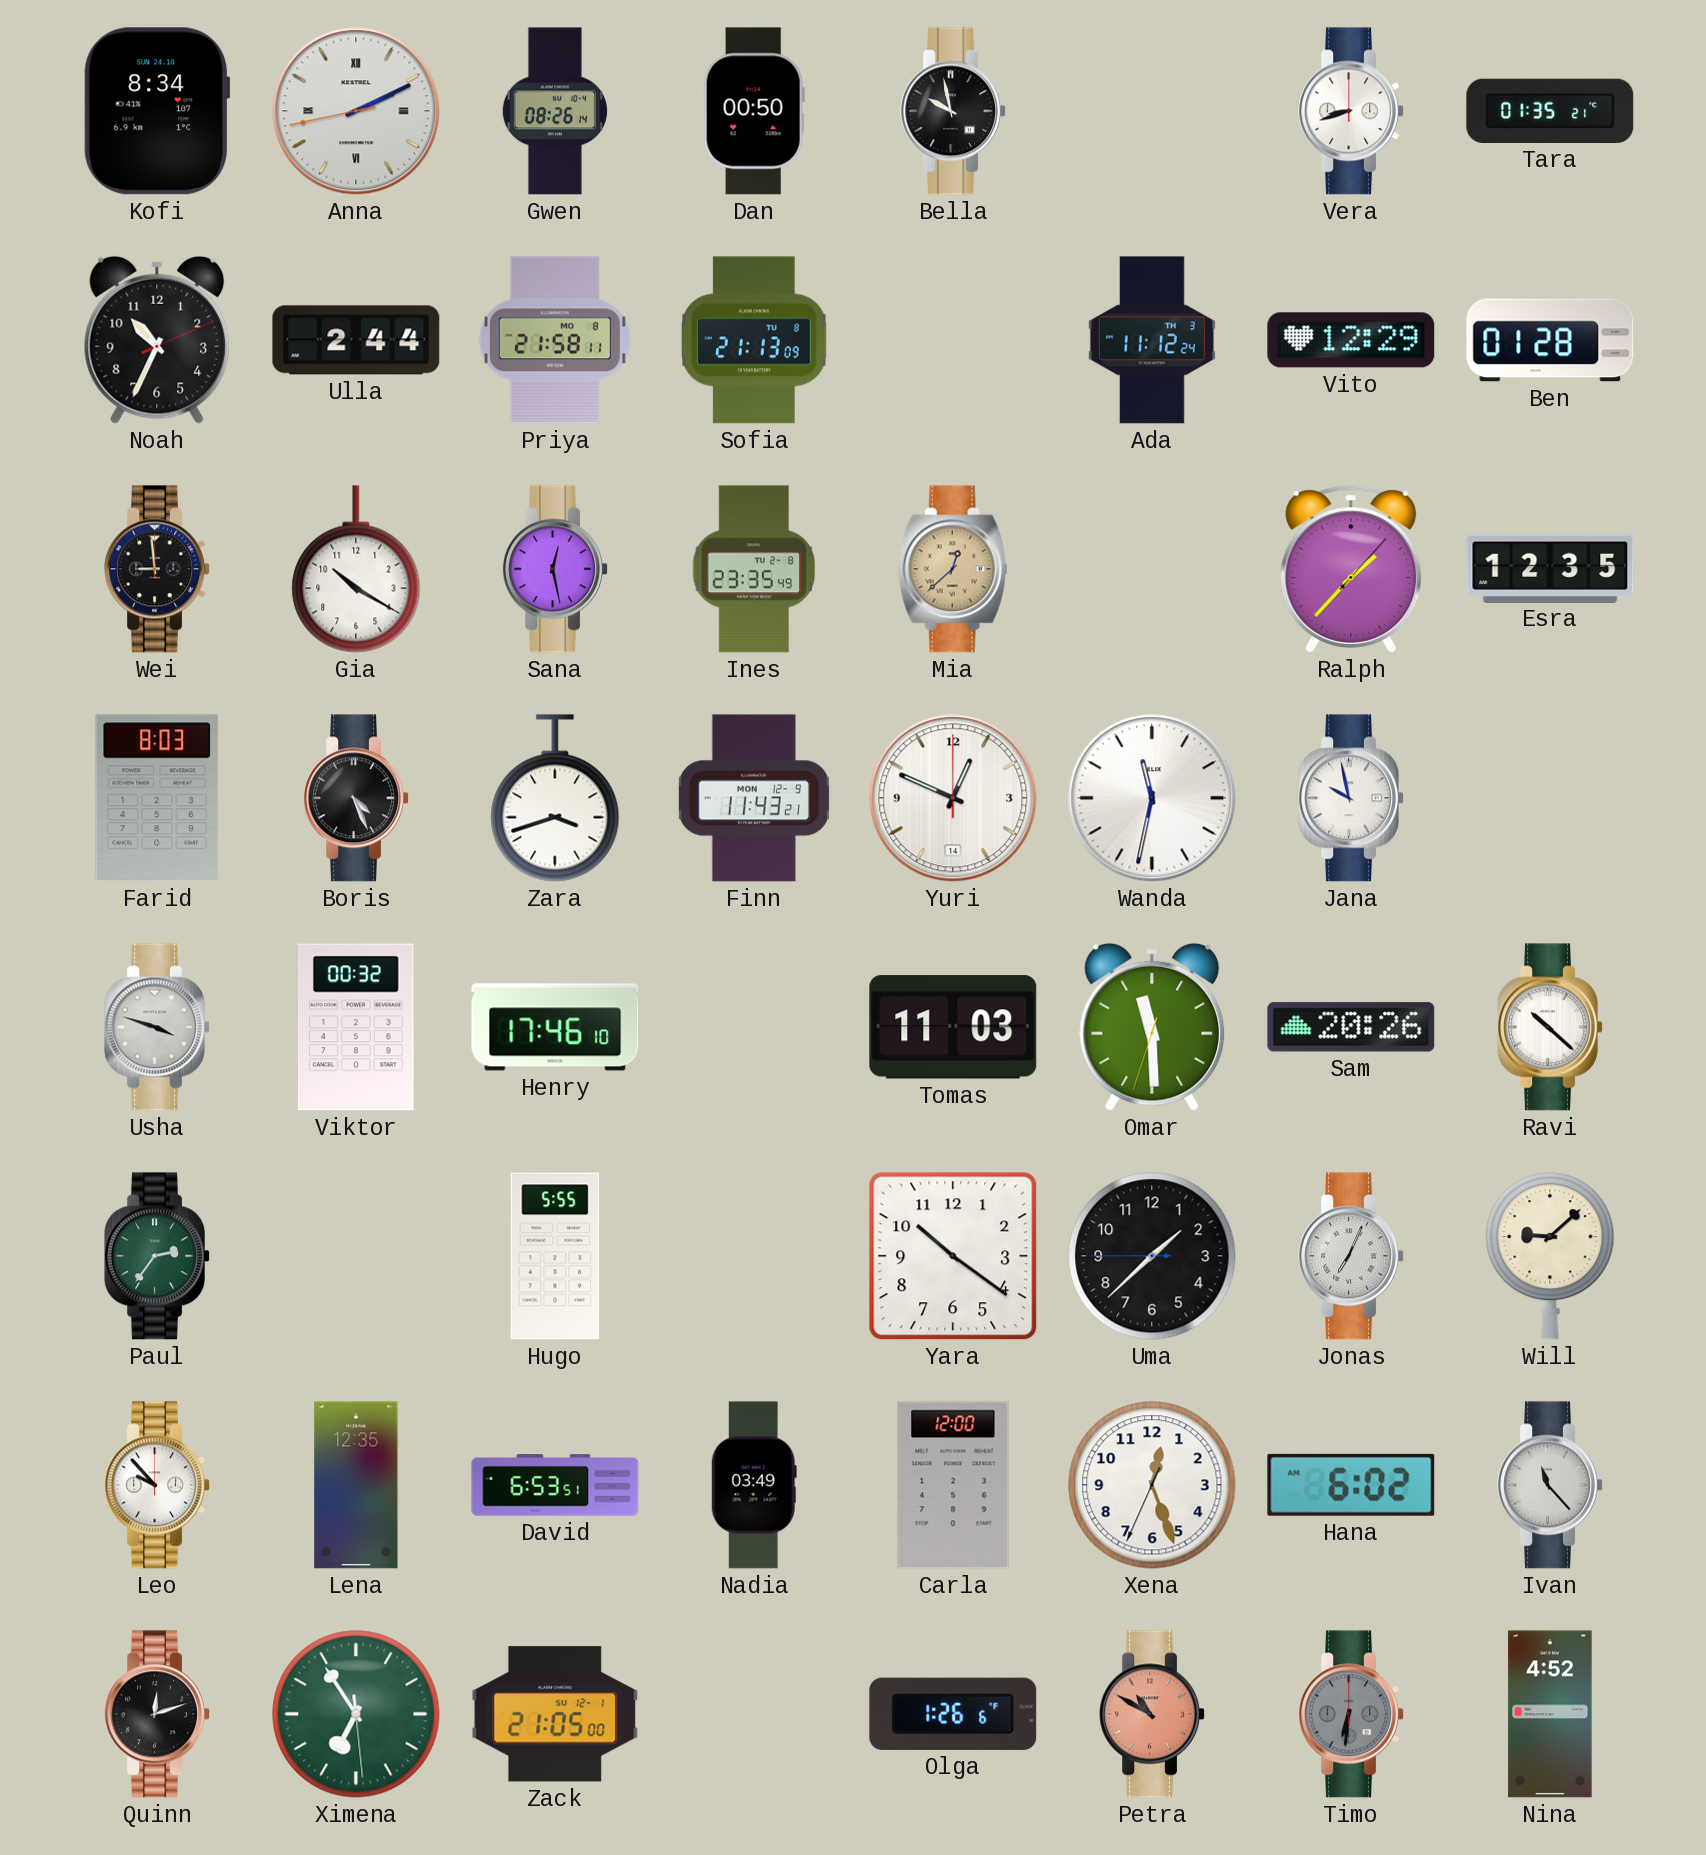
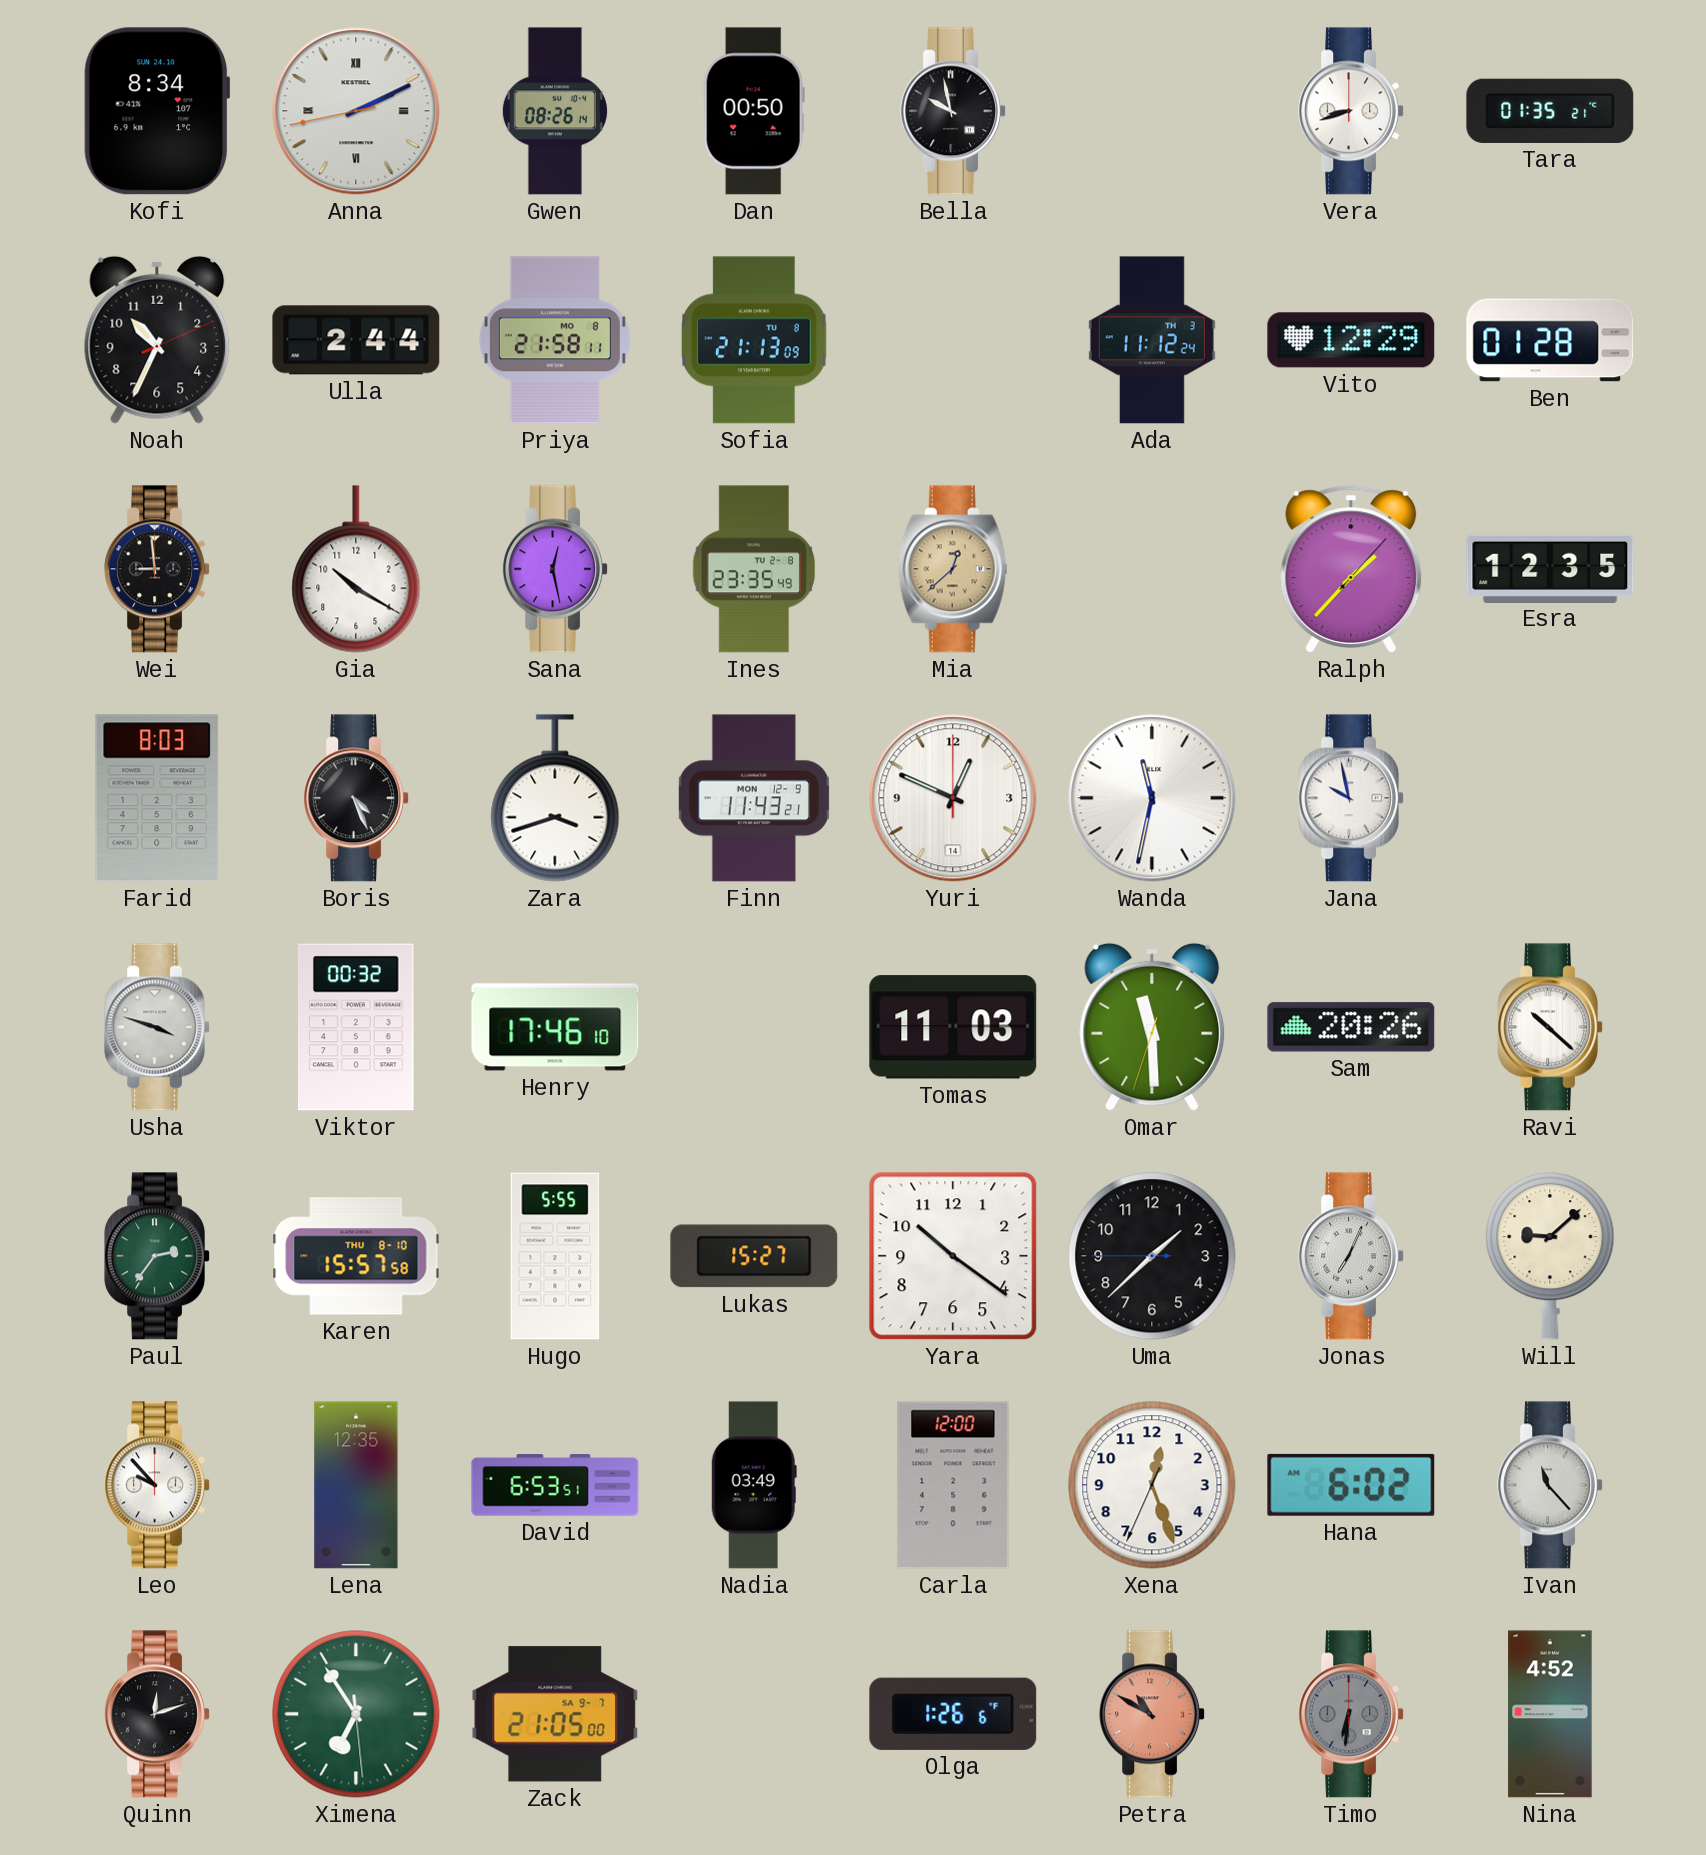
Karen: none -> 15:57
Lukas: none -> 15:27
Zack date: SU 12-1 -> SA 9-7
